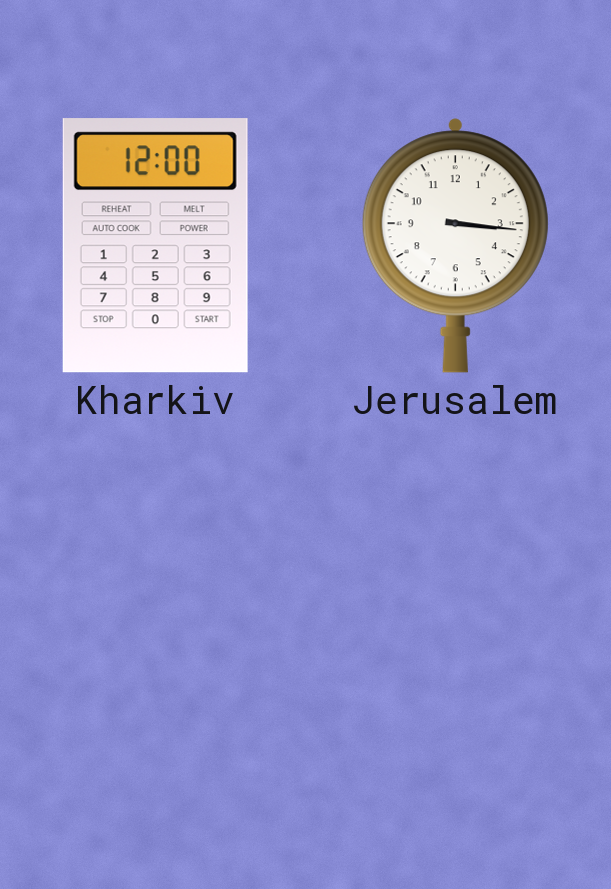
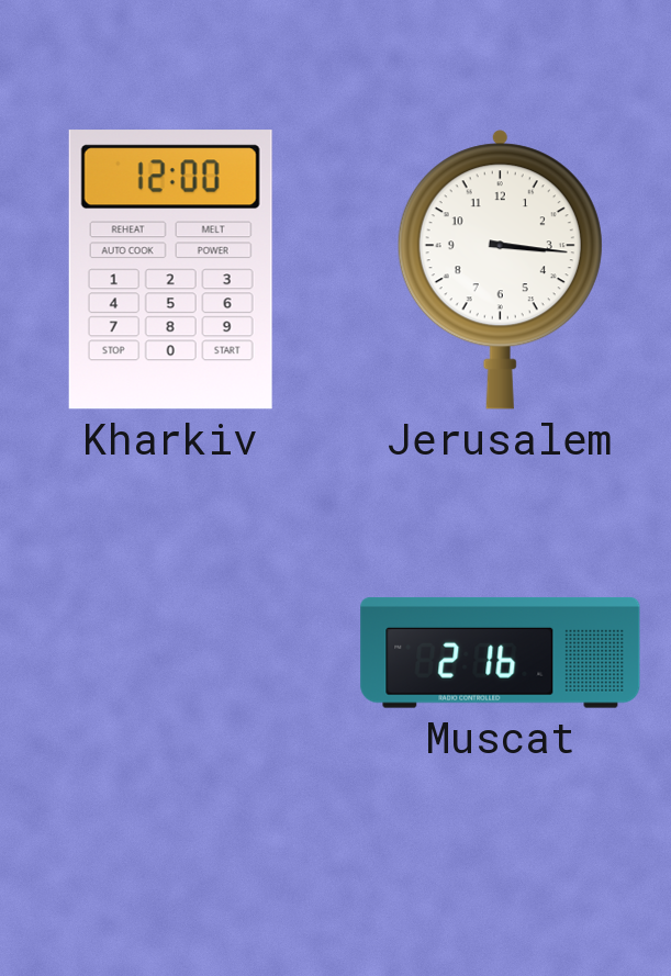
Muscat: none -> 2:16
